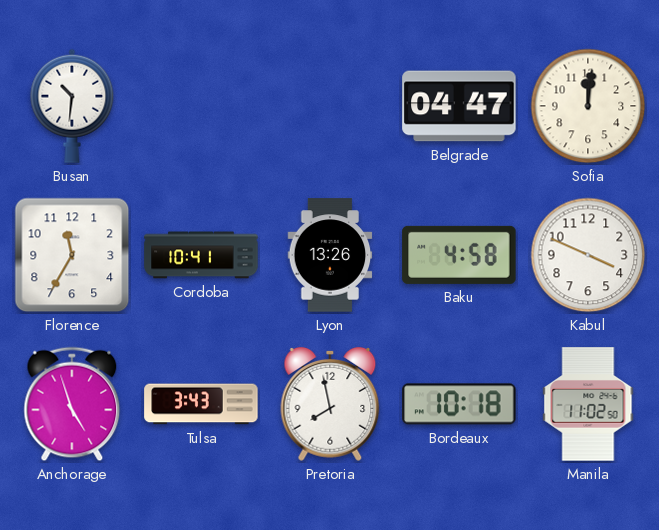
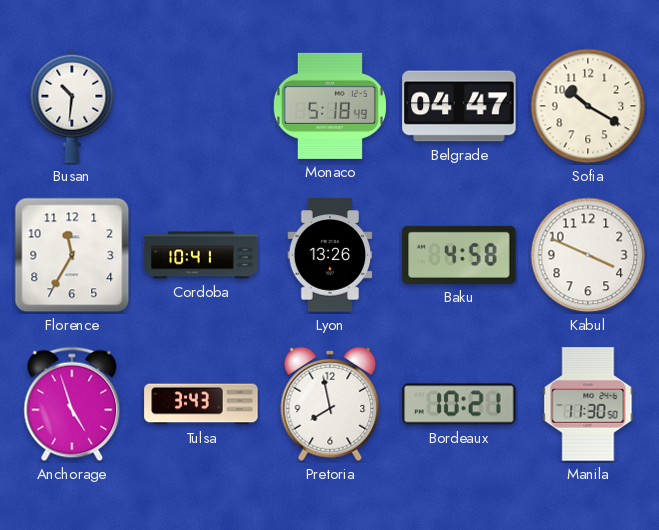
Monaco: none -> 5:18
Sofia: 12:01 -> 10:20
Bordeaux: 10:18 -> 10:21
Manila: 11:02 -> 11:30
